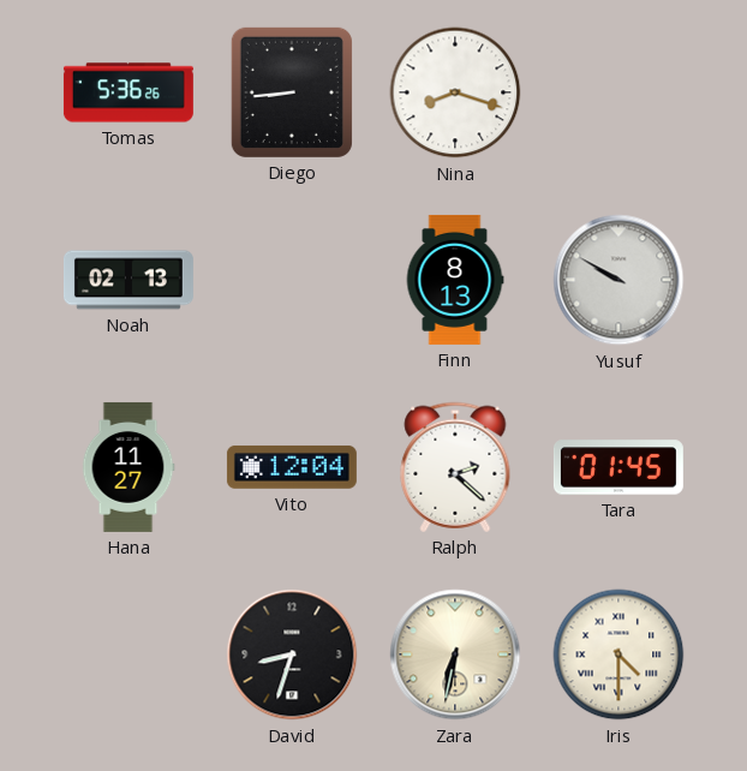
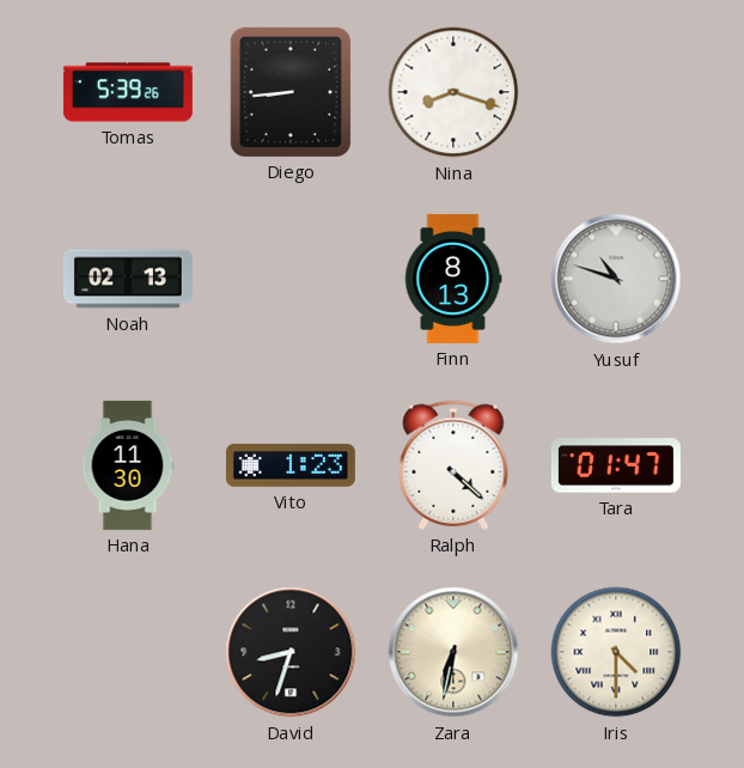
Tomas: 5:36 -> 5:39
Yusuf: 9:50 -> 10:48
Hana: 11:27 -> 11:30
Vito: 12:04 -> 1:23
Ralph: 2:22 -> 4:22
Tara: 01:45 -> 01:47
